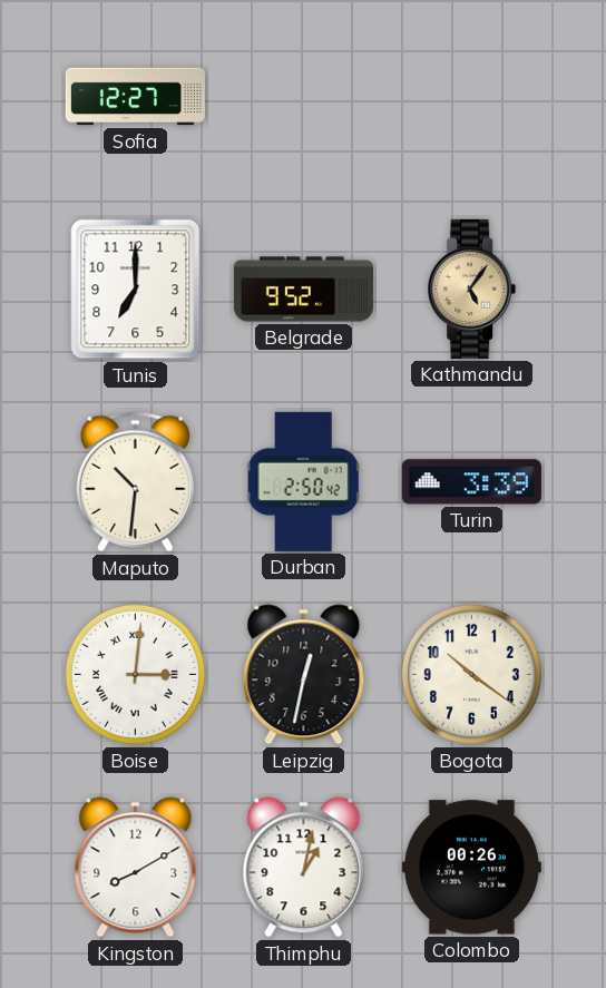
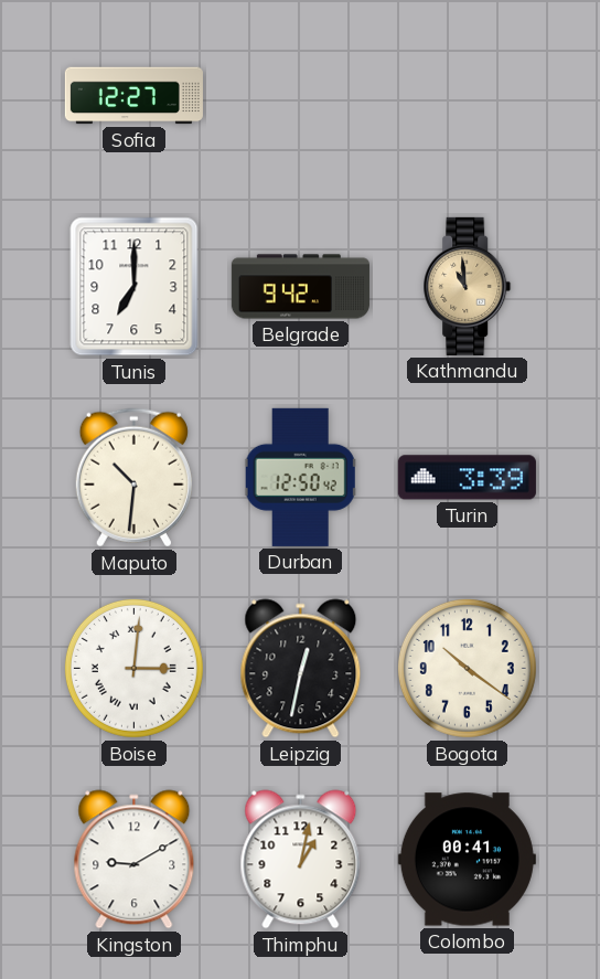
Belgrade: 9:52 -> 9:42
Kathmandu: 5:06 -> 10:59
Durban: 2:50 -> 12:50
Kingston: 8:10 -> 9:10
Colombo: 00:26 -> 00:41
